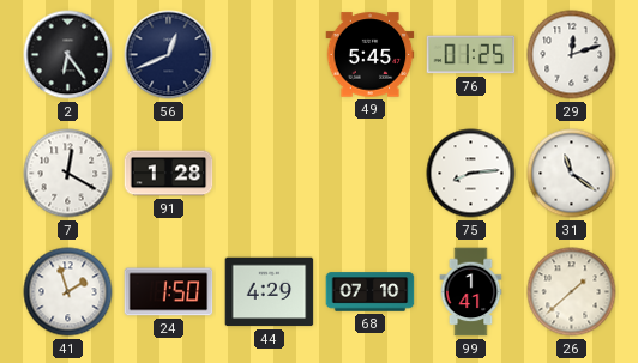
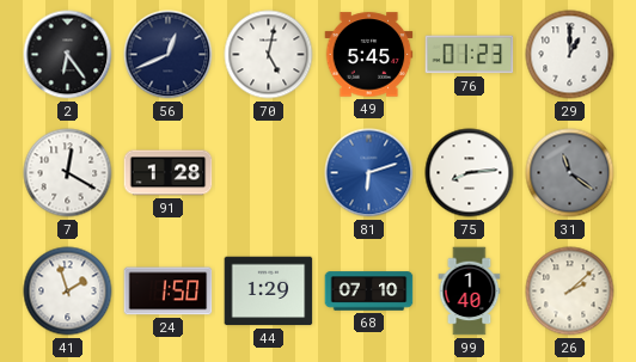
70: none -> 5:02
76: 01:25 -> 01:23
29: 12:12 -> 1:00
81: none -> 6:12
31 dial: white -> grey
44: 4:29 -> 1:29
99: 1:41 -> 1:40
26: 1:38 -> 2:08
